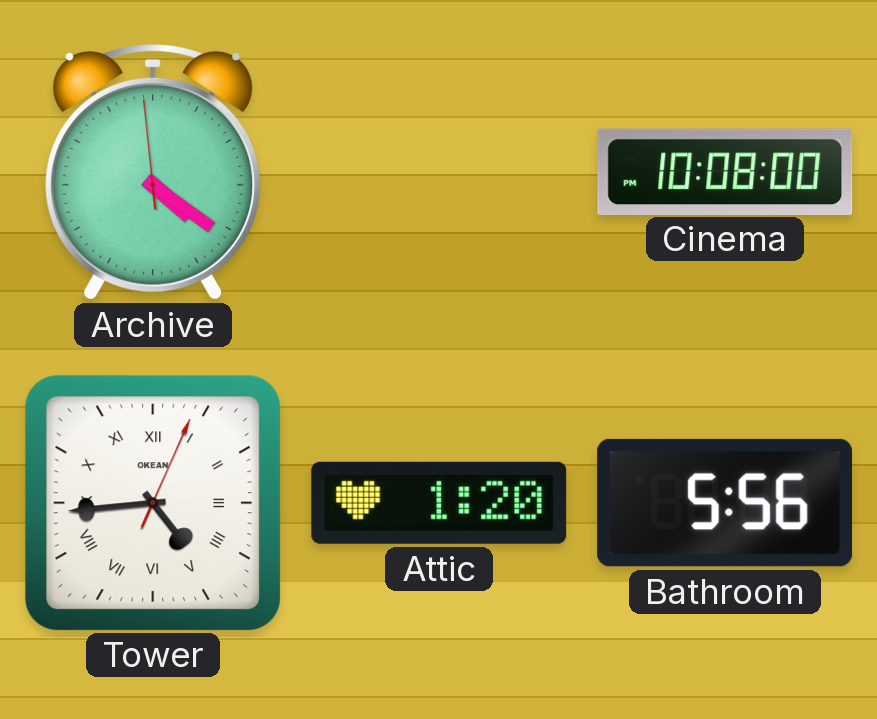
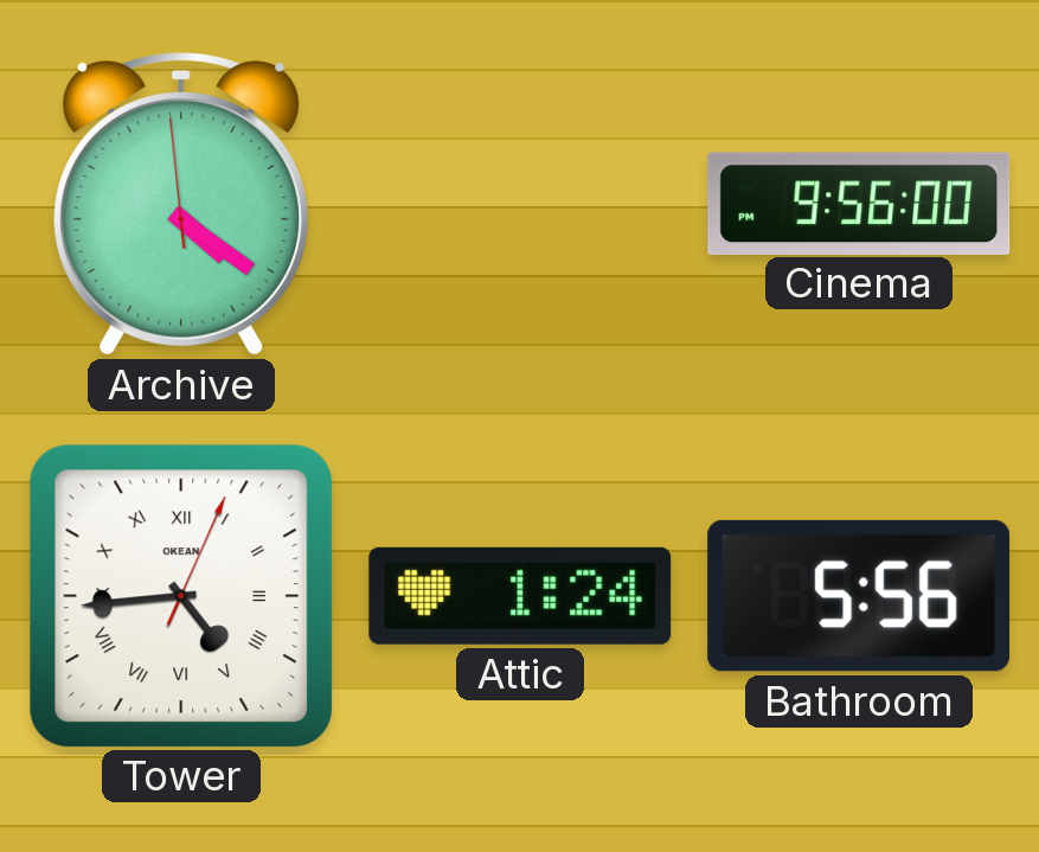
Cinema: 10:08 -> 9:56
Attic: 1:20 -> 1:24
